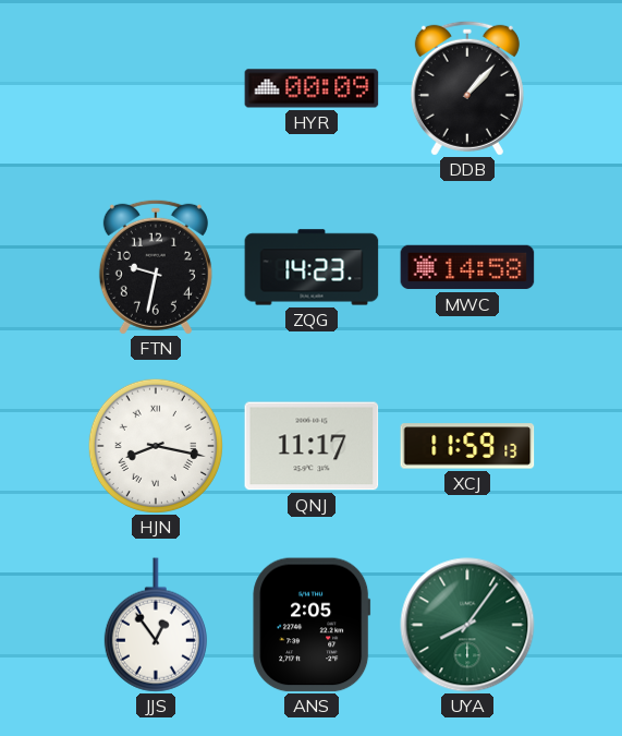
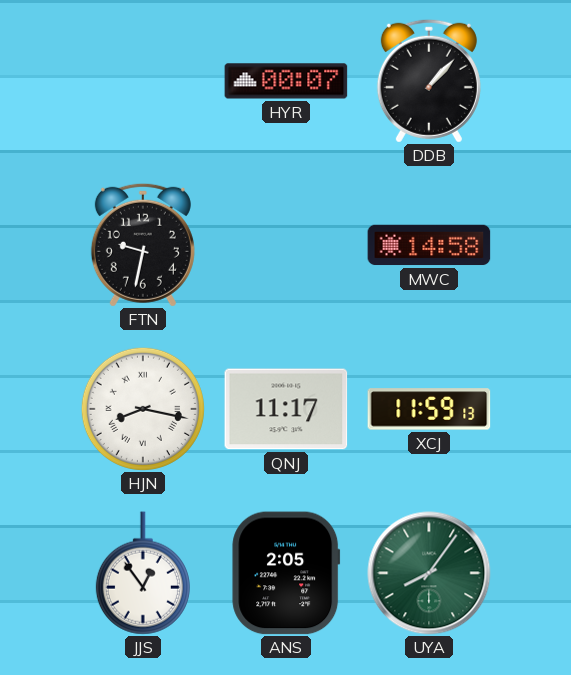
HYR: 00:09 -> 00:07
ZQG: 14:23 -> none
